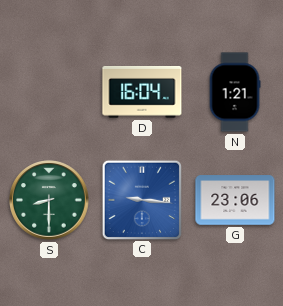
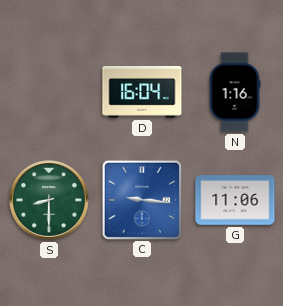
N: 1:21 -> 1:16
G: 23:06 -> 11:06
